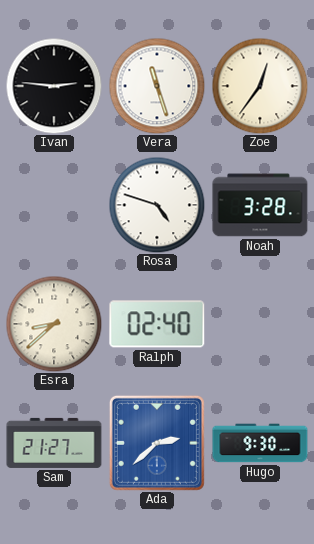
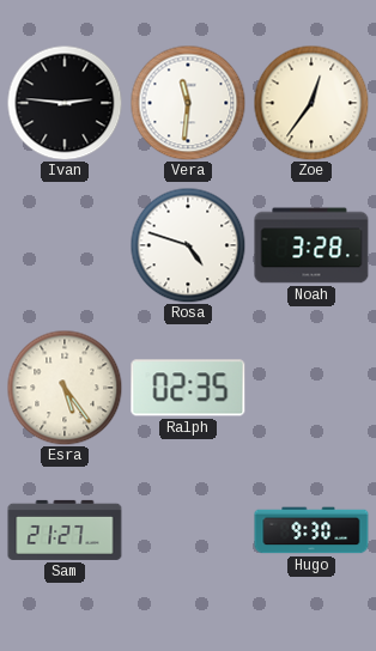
Vera: 11:27 -> 11:31
Esra: 8:38 -> 5:24
Ralph: 02:40 -> 02:35
Ada: 2:38 -> none
